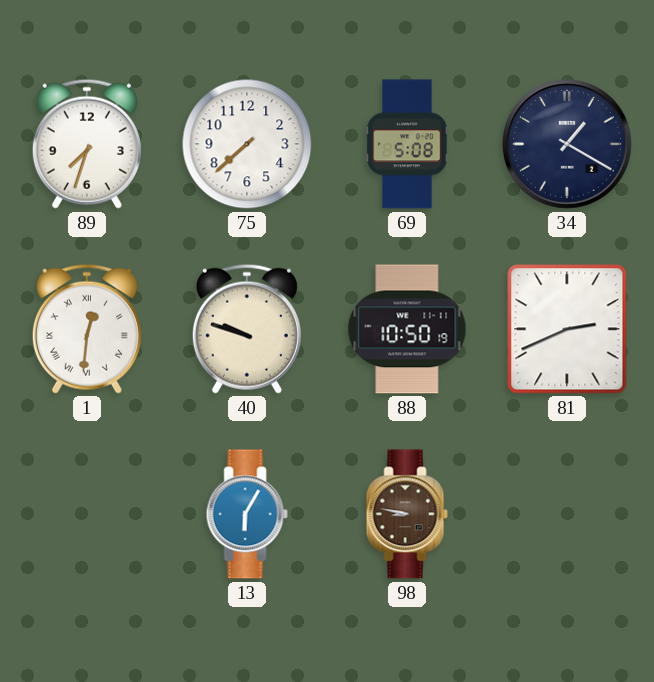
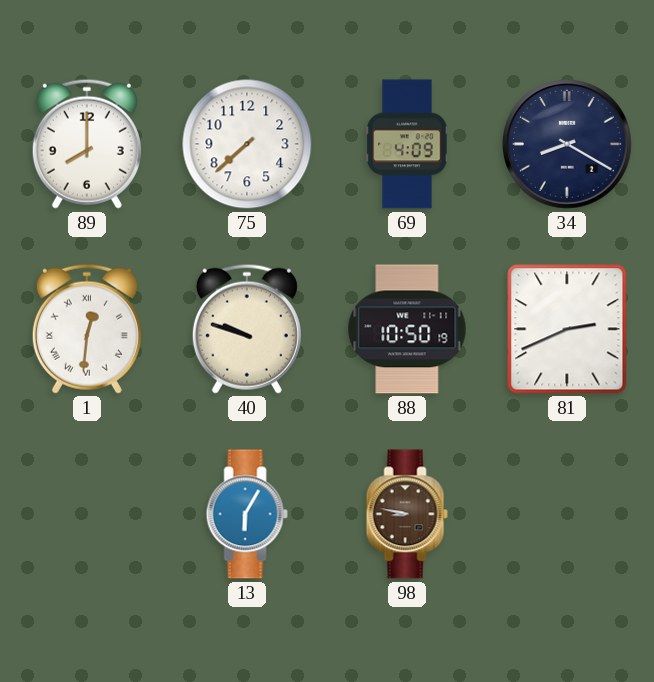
89: 7:33 -> 8:00
69: 5:08 -> 4:09
34: 1:20 -> 8:20
